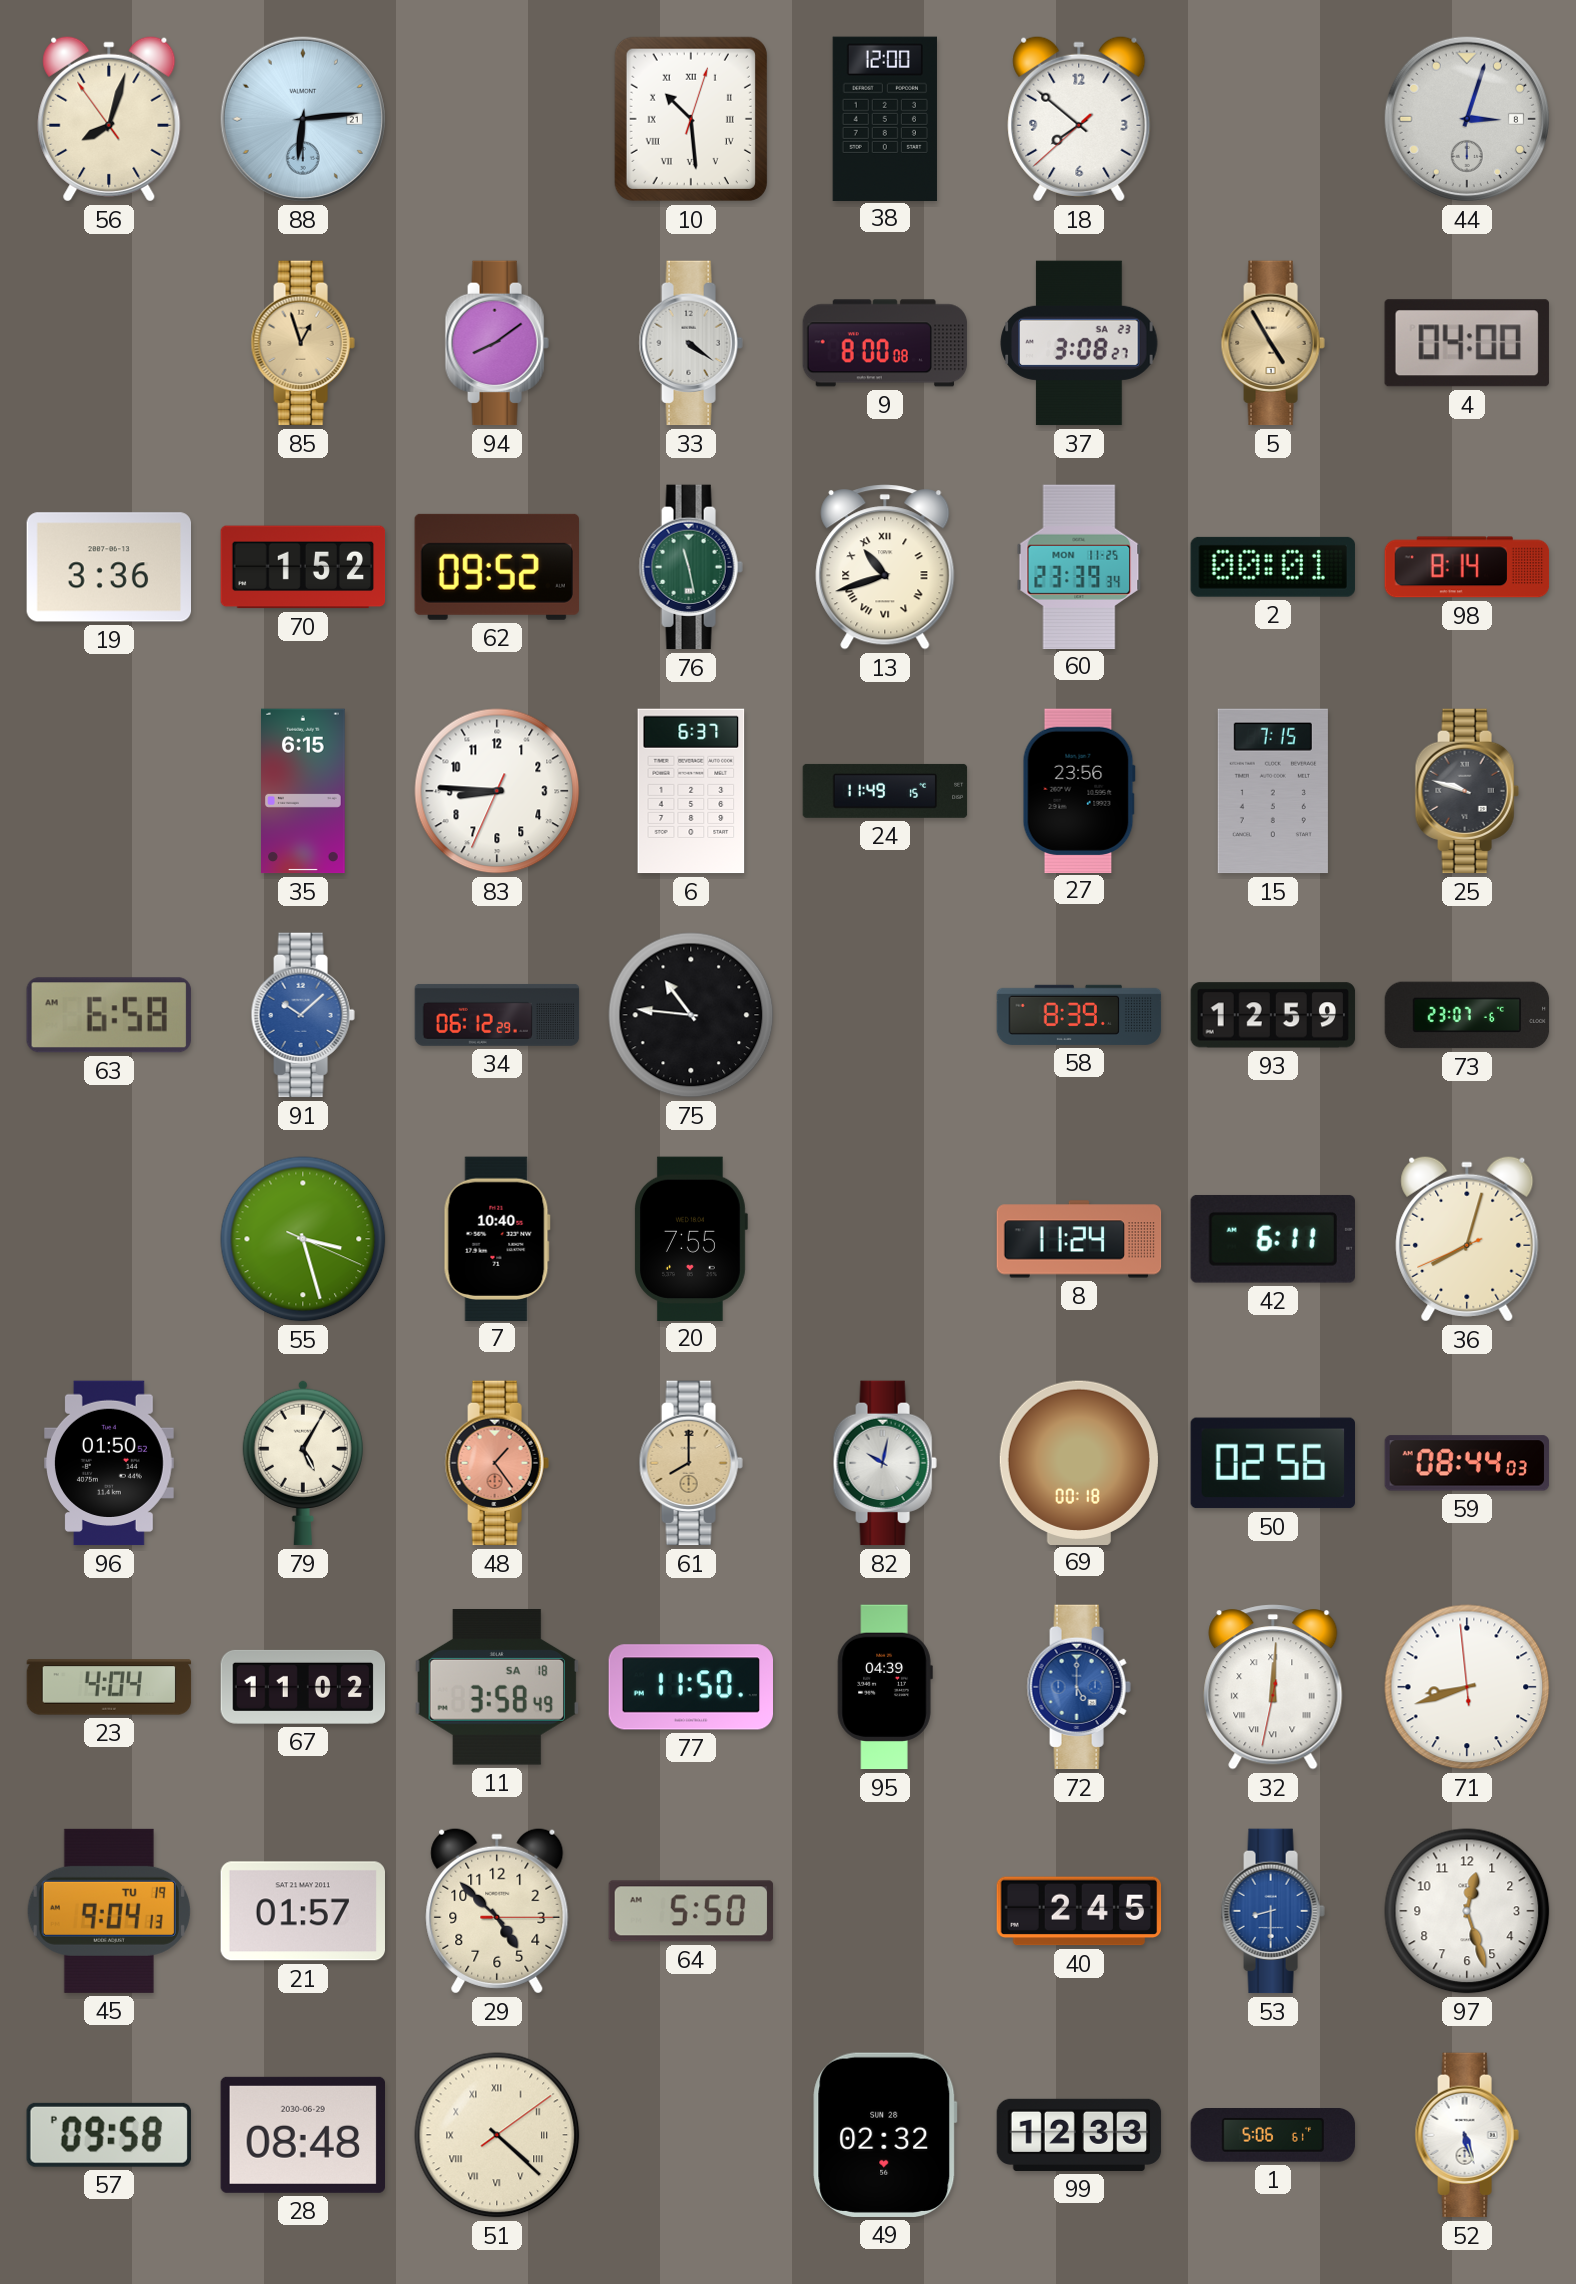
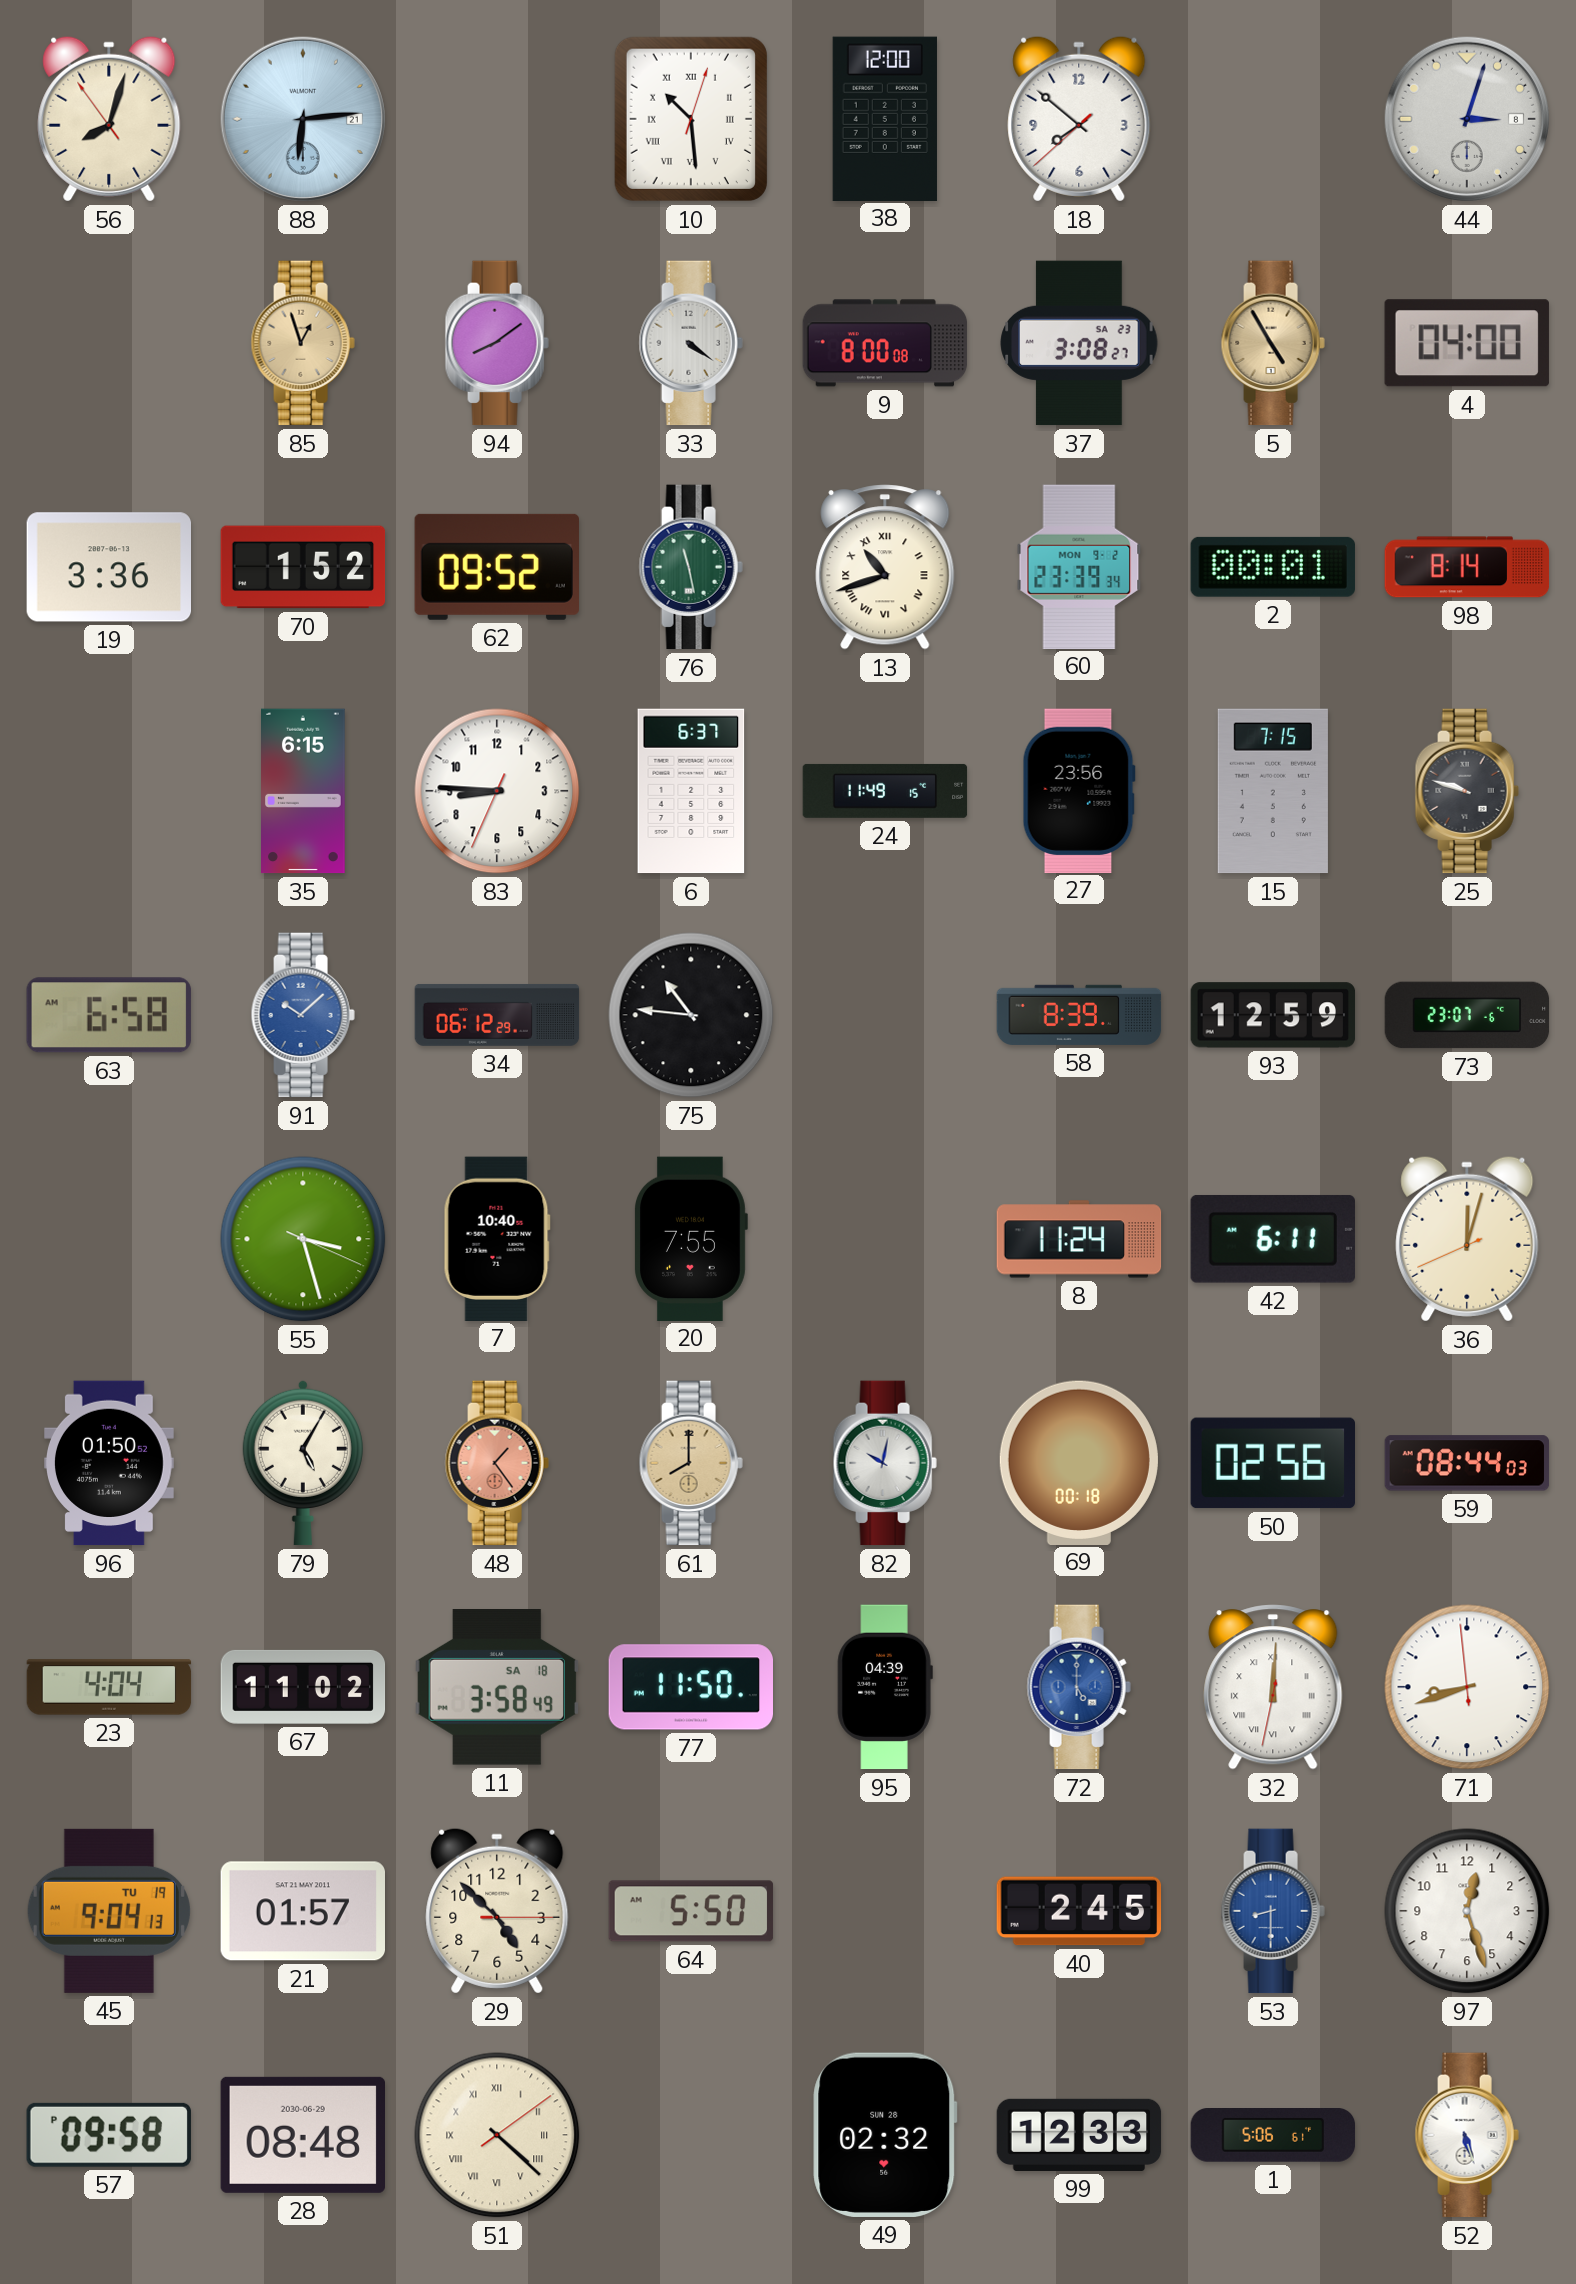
60 date: MON 11-25 -> MON 9-2
36: 8:02 -> 12:02
